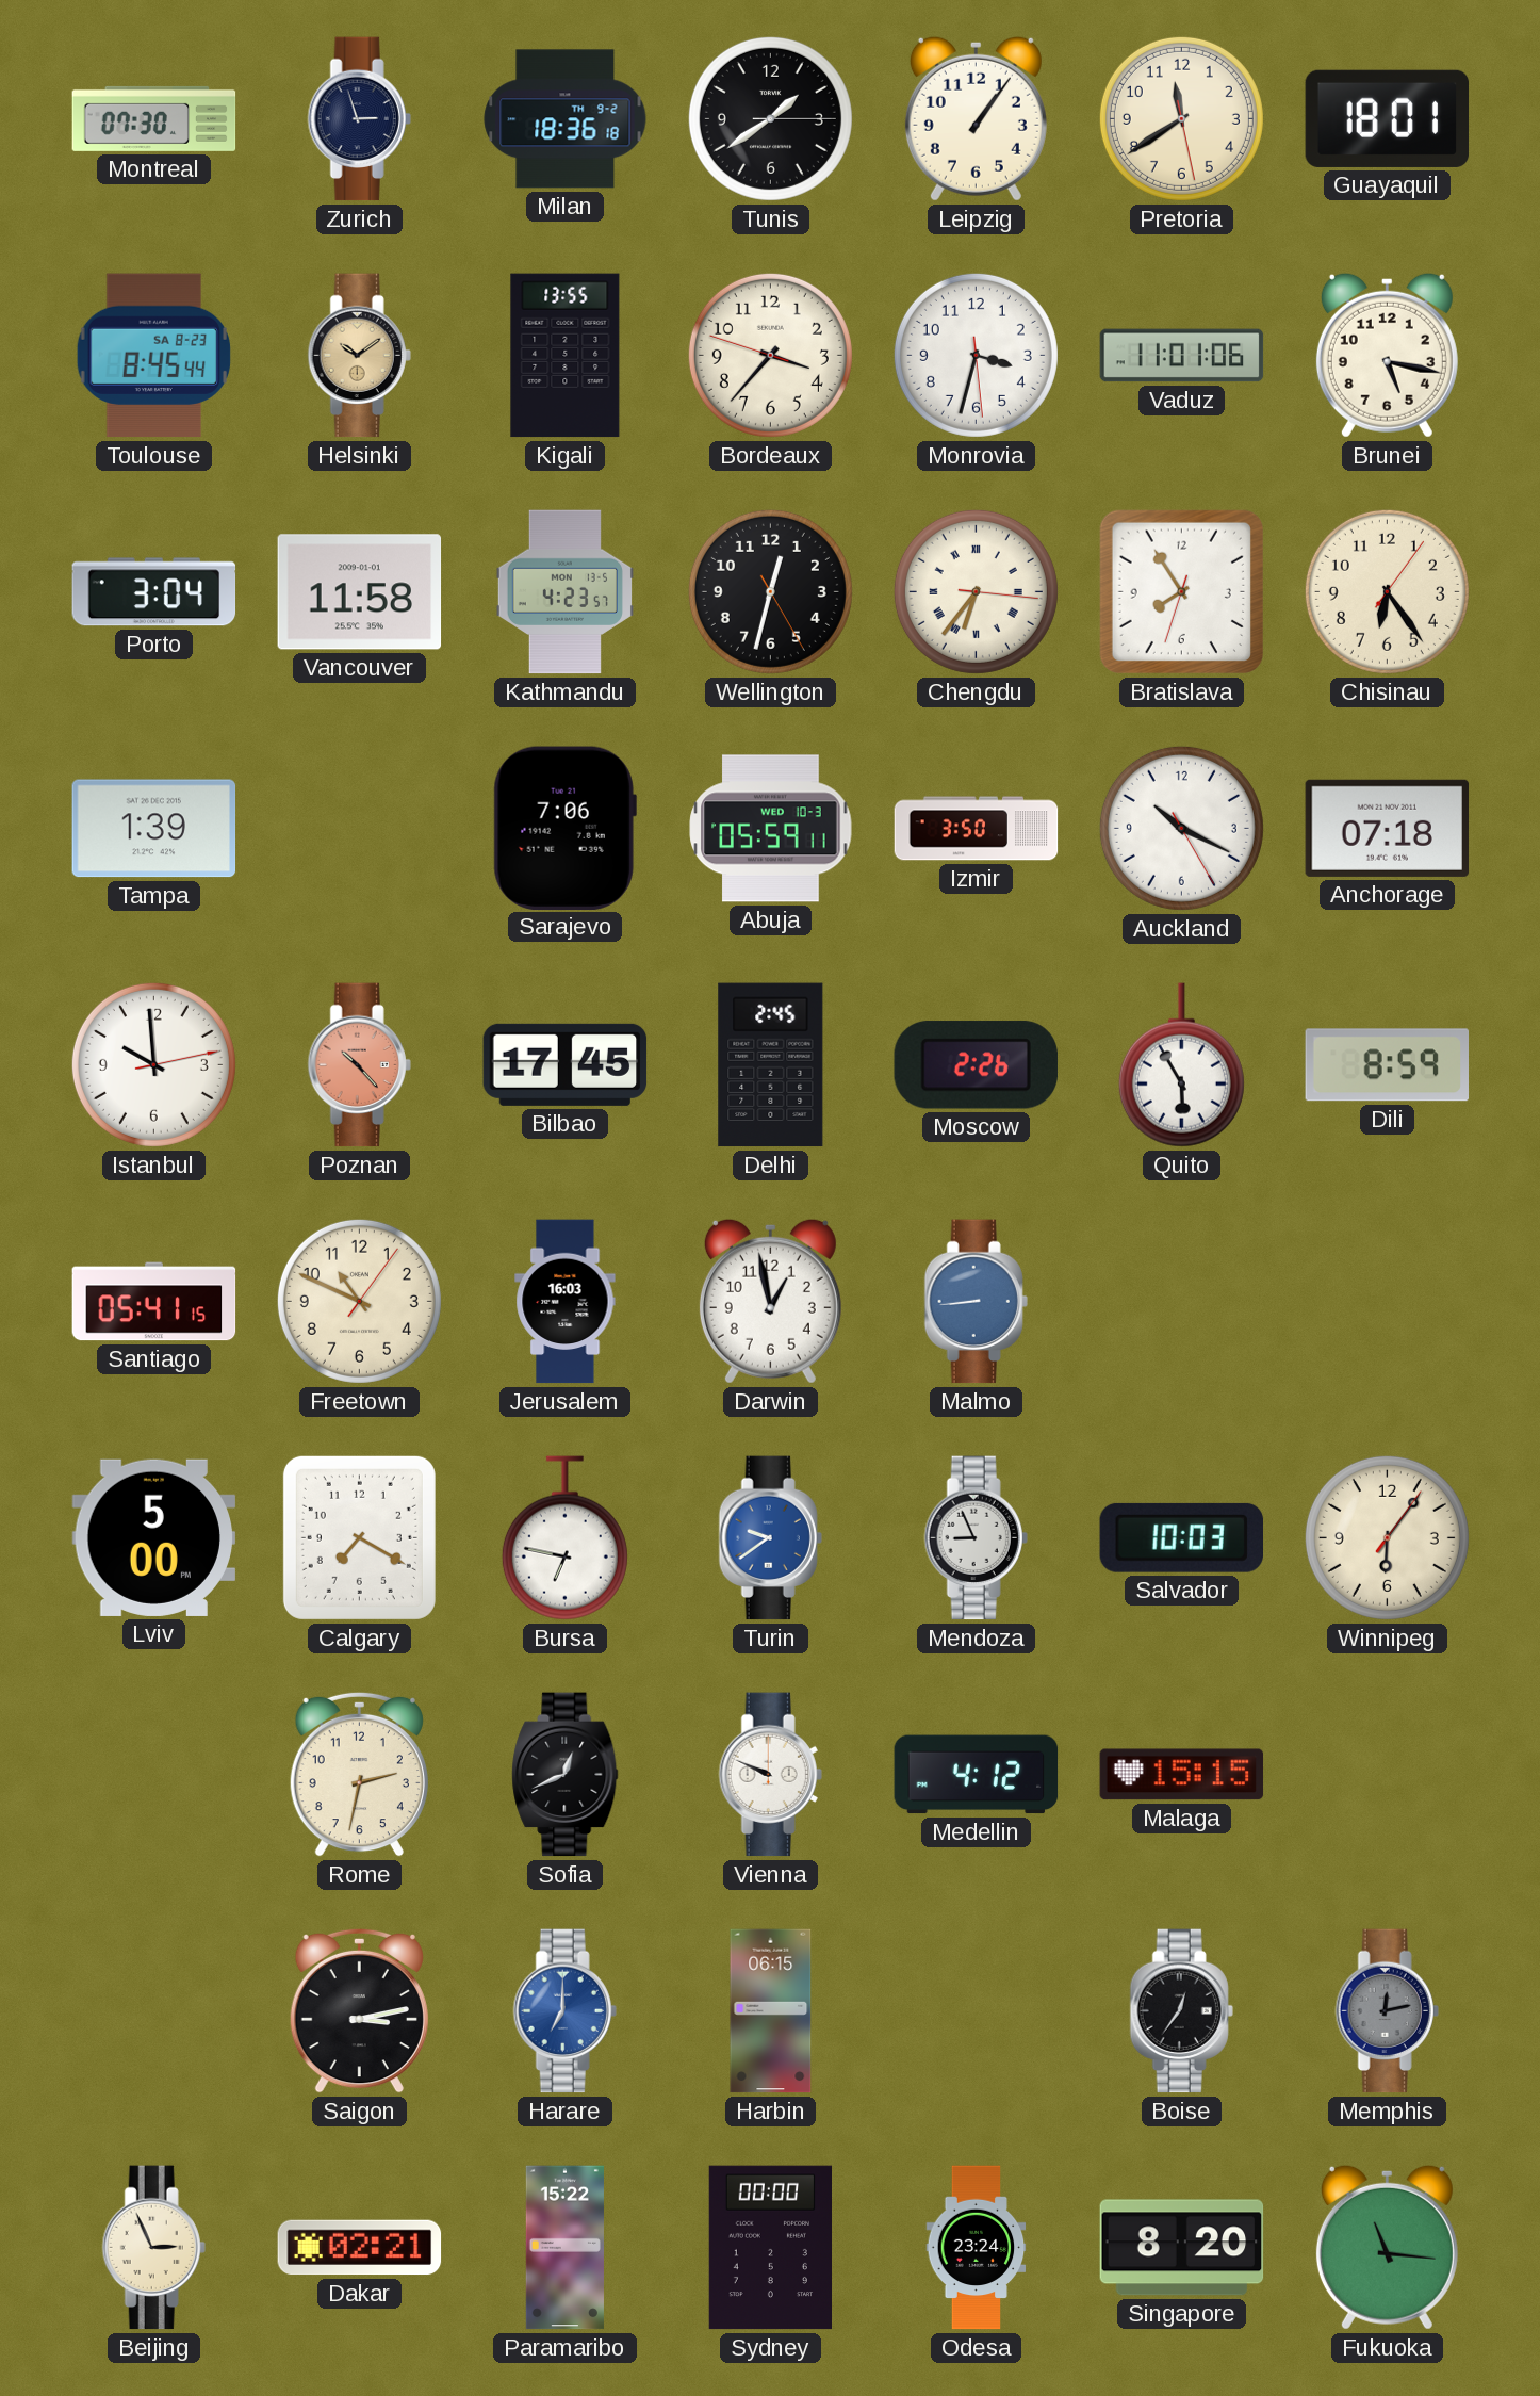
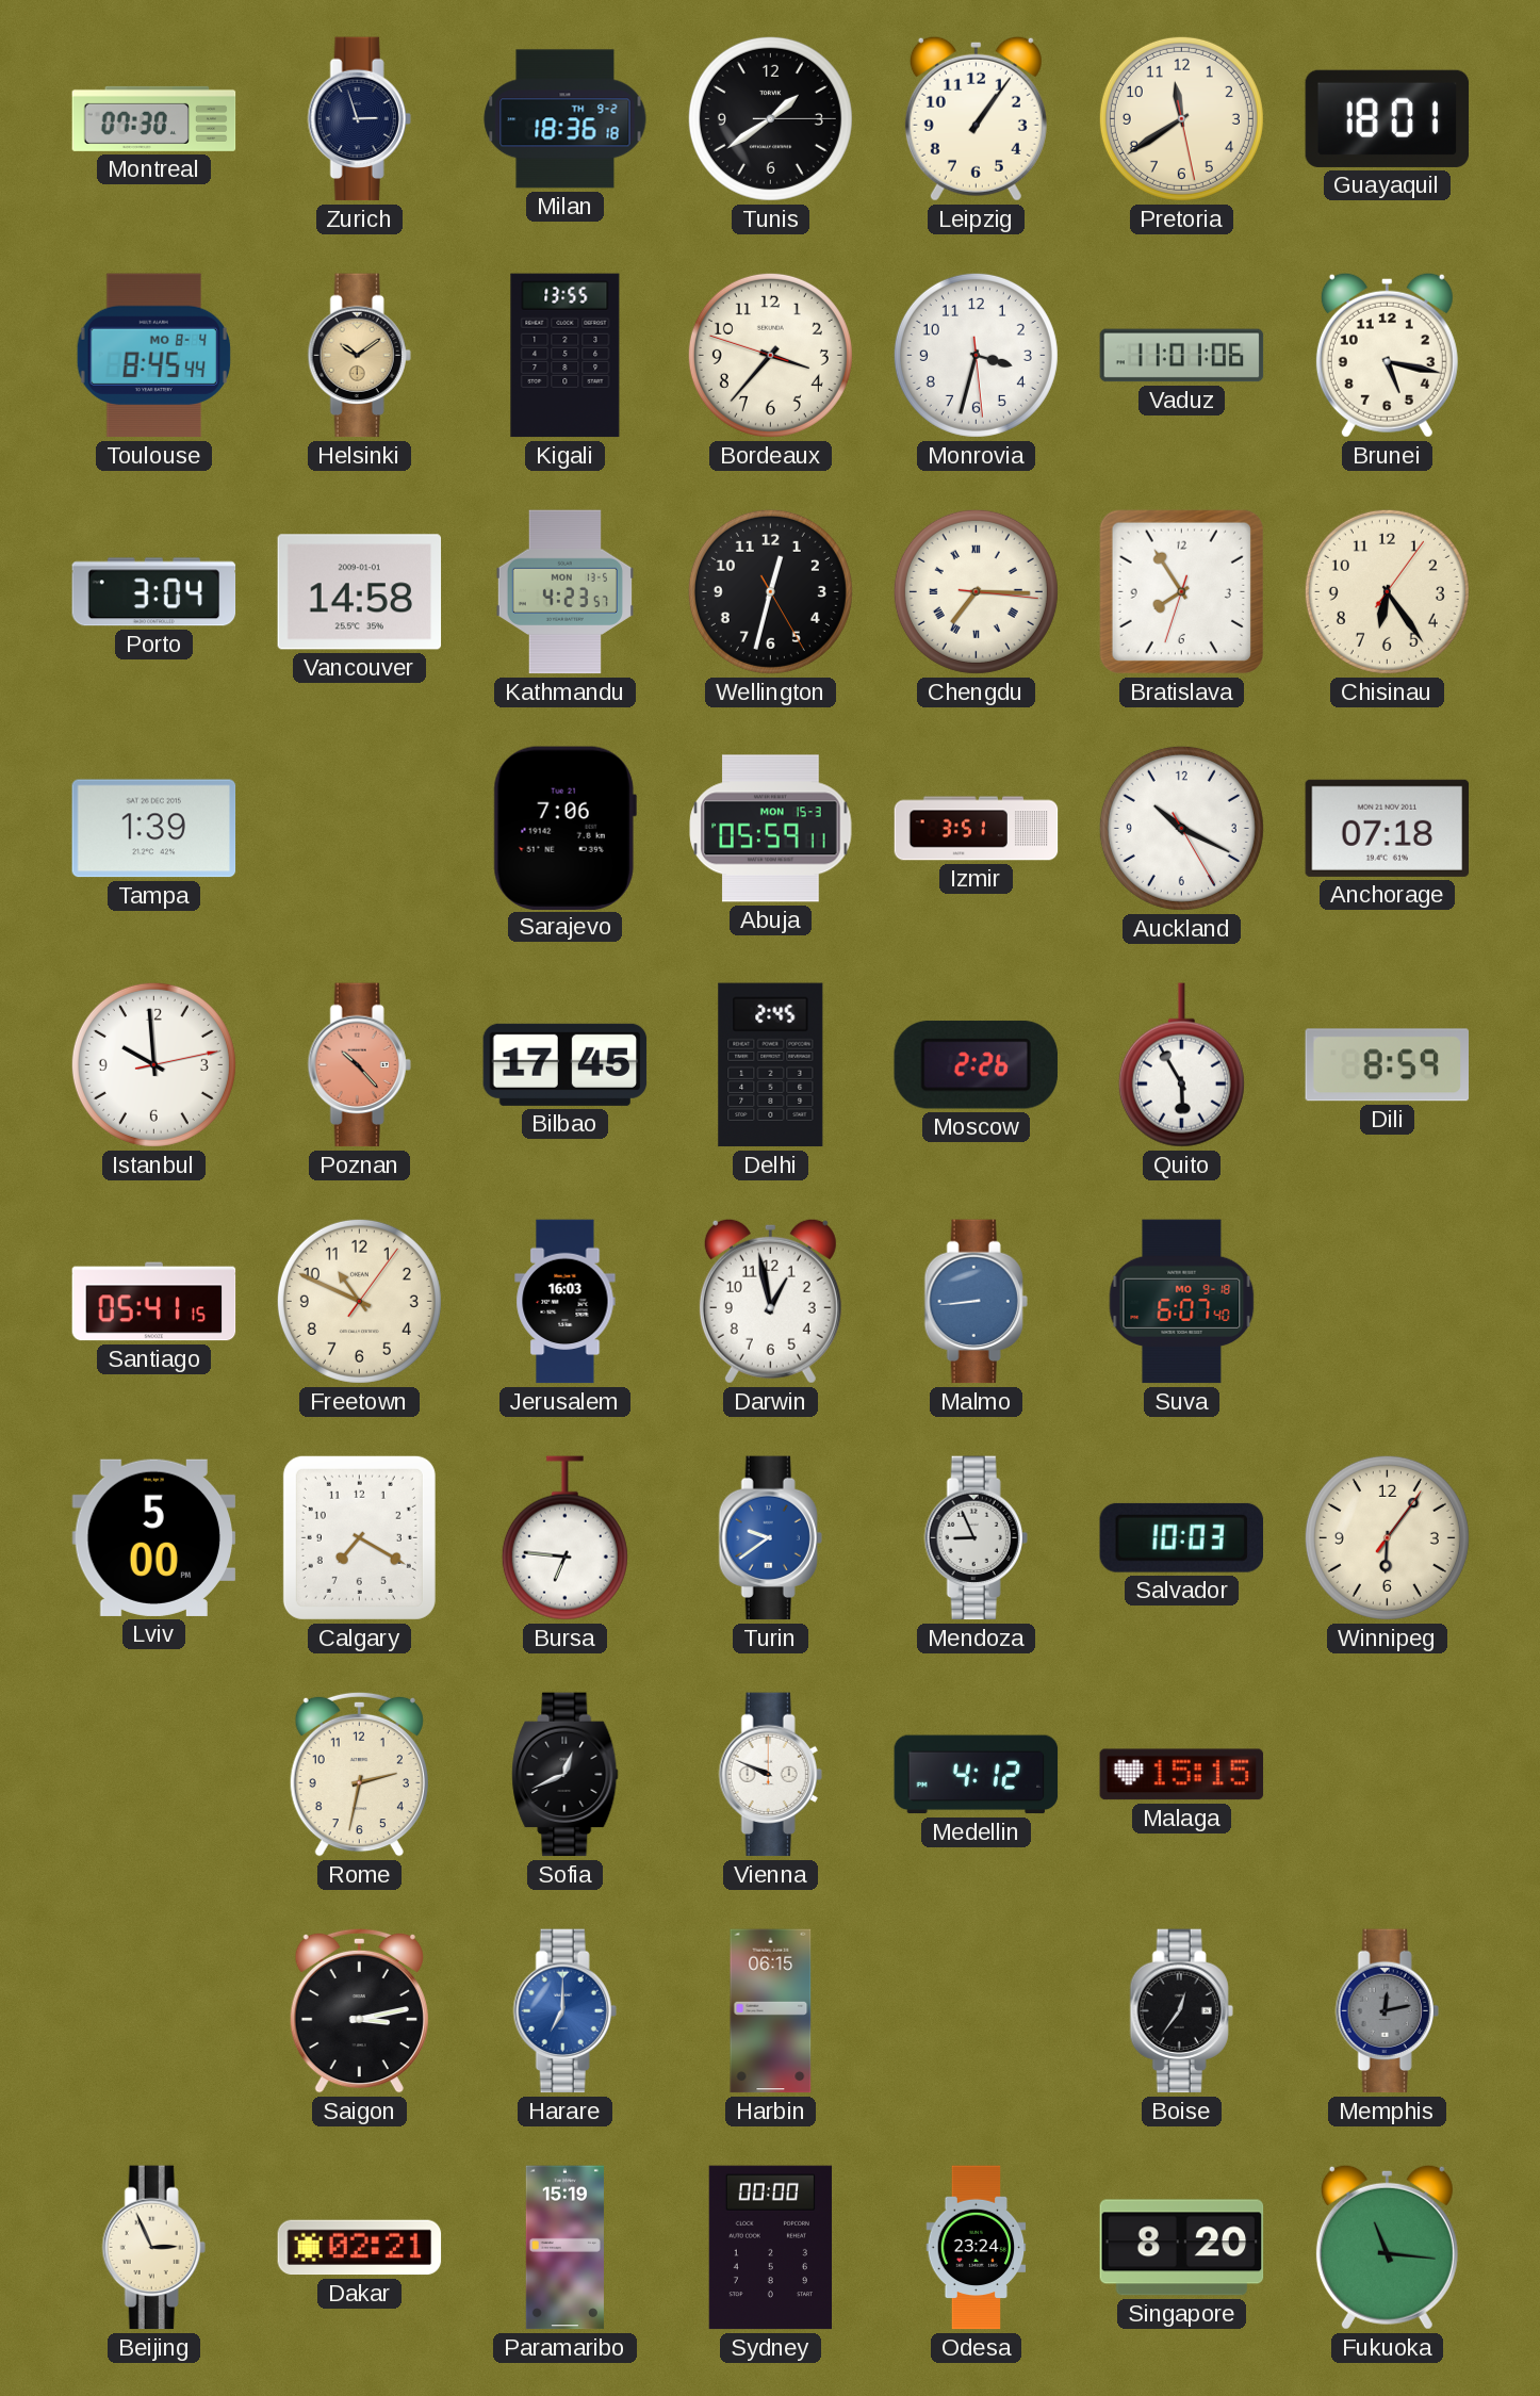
Toulouse date: SA 8-23 -> MO 8-4
Vancouver: 11:58 -> 14:58
Chengdu: 6:36 -> 7:15
Abuja date: WED 10-3 -> MON 15-3
Izmir: 3:50 -> 3:51
Suva: none -> 6:07
Bursa: 6:47 -> 6:46
Paramaribo: 15:22 -> 15:19
